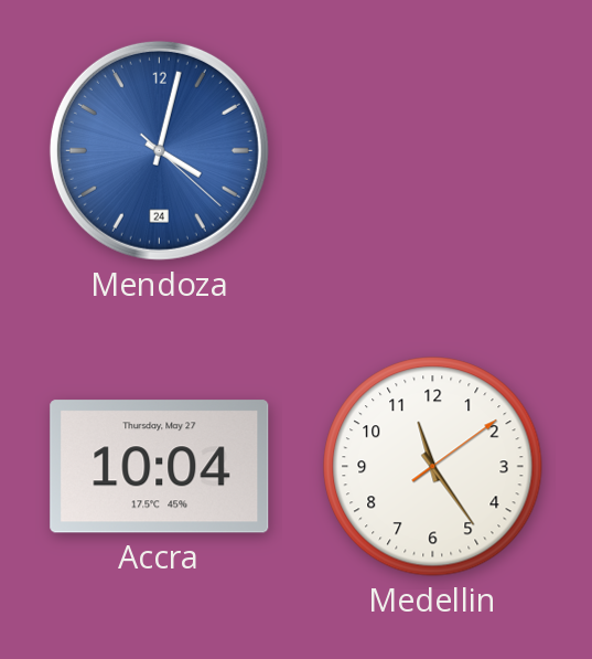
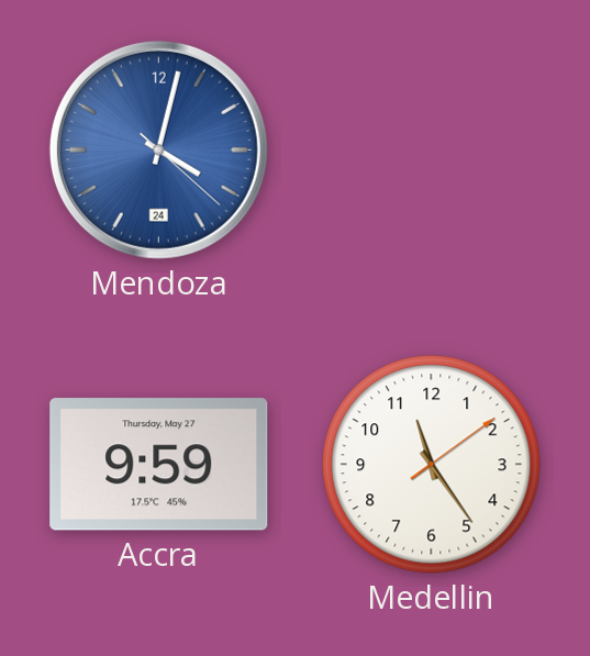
Accra: 10:04 -> 9:59
